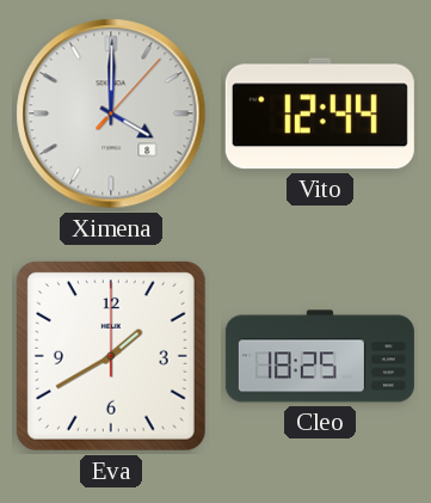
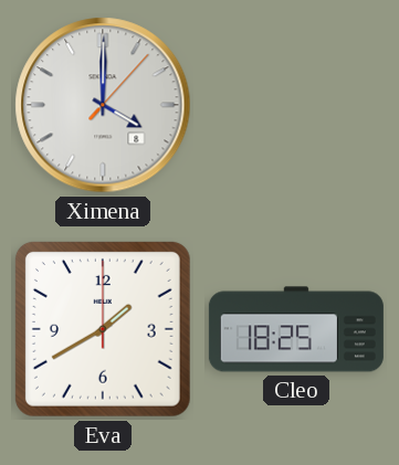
Vito: 12:44 -> none
